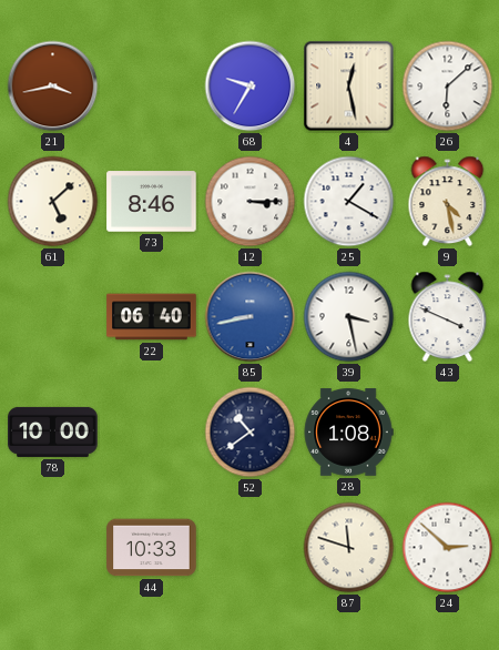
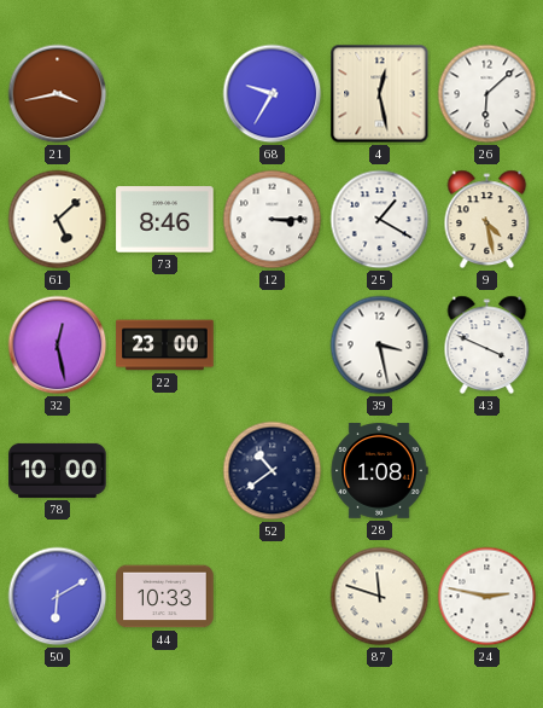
32: none -> 12:28
22: 06:40 -> 23:00
85: 8:43 -> none
50: none -> 6:10
24: 2:52 -> 2:47
